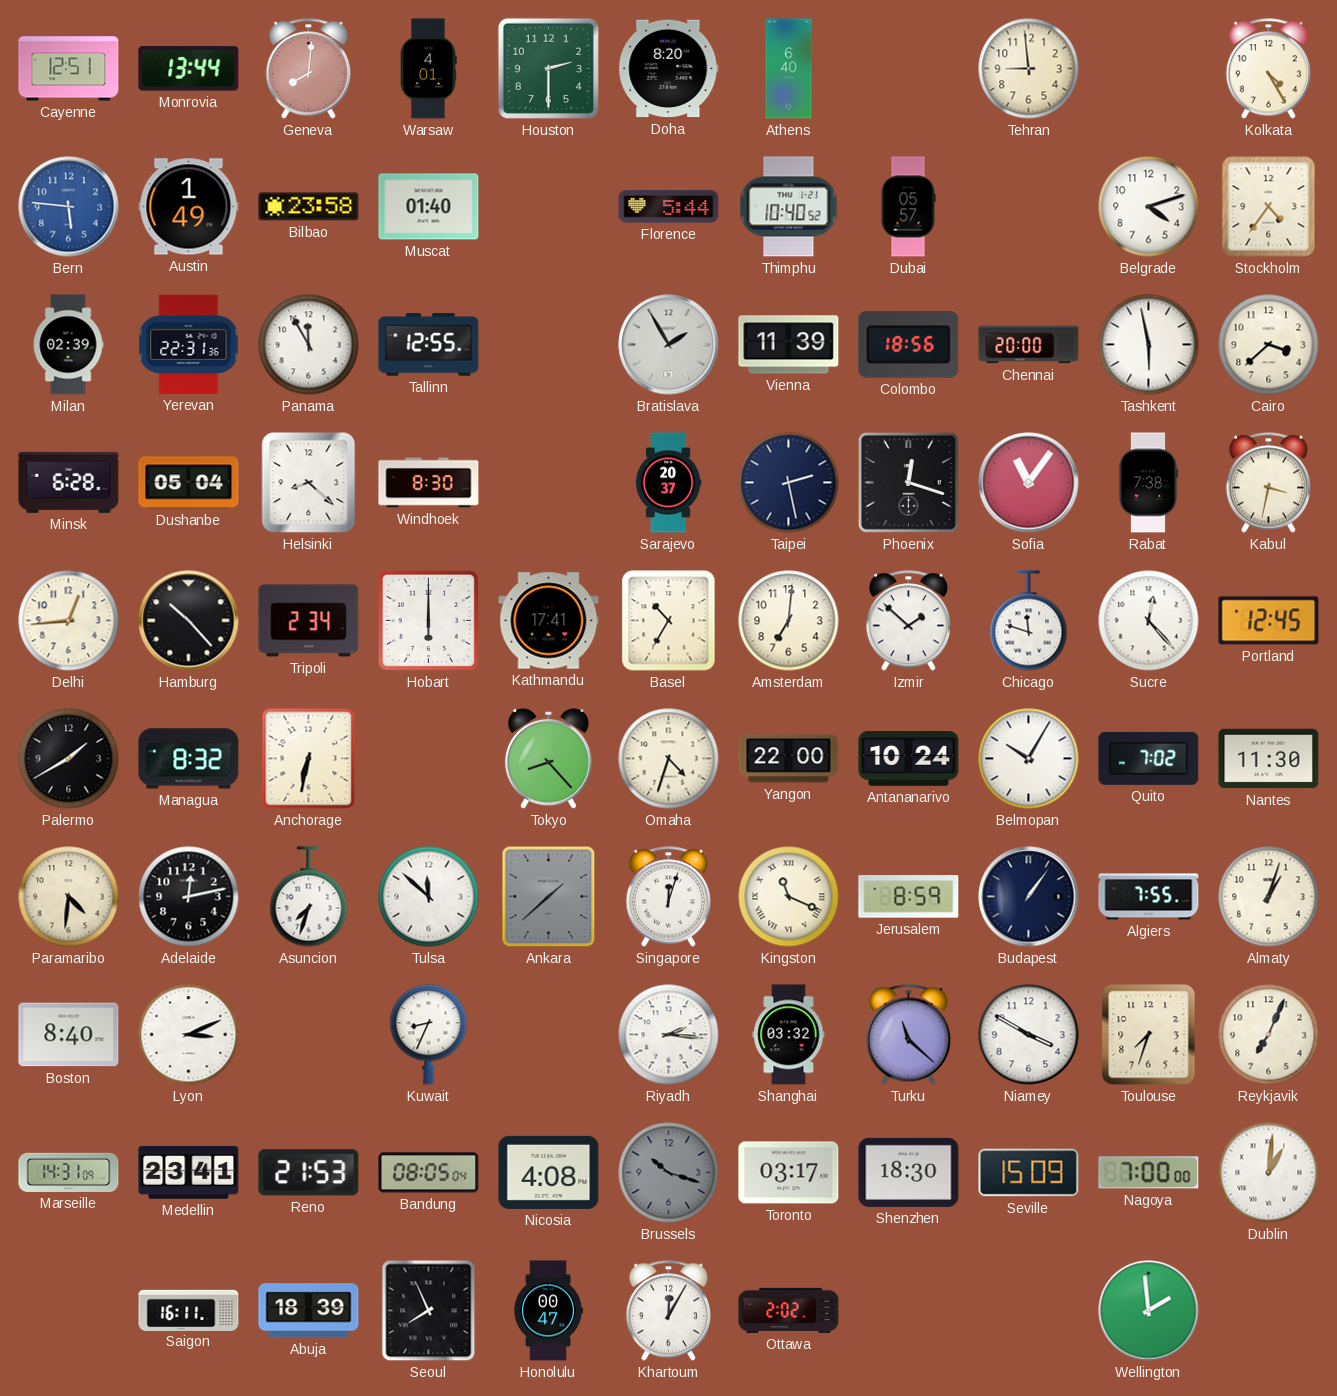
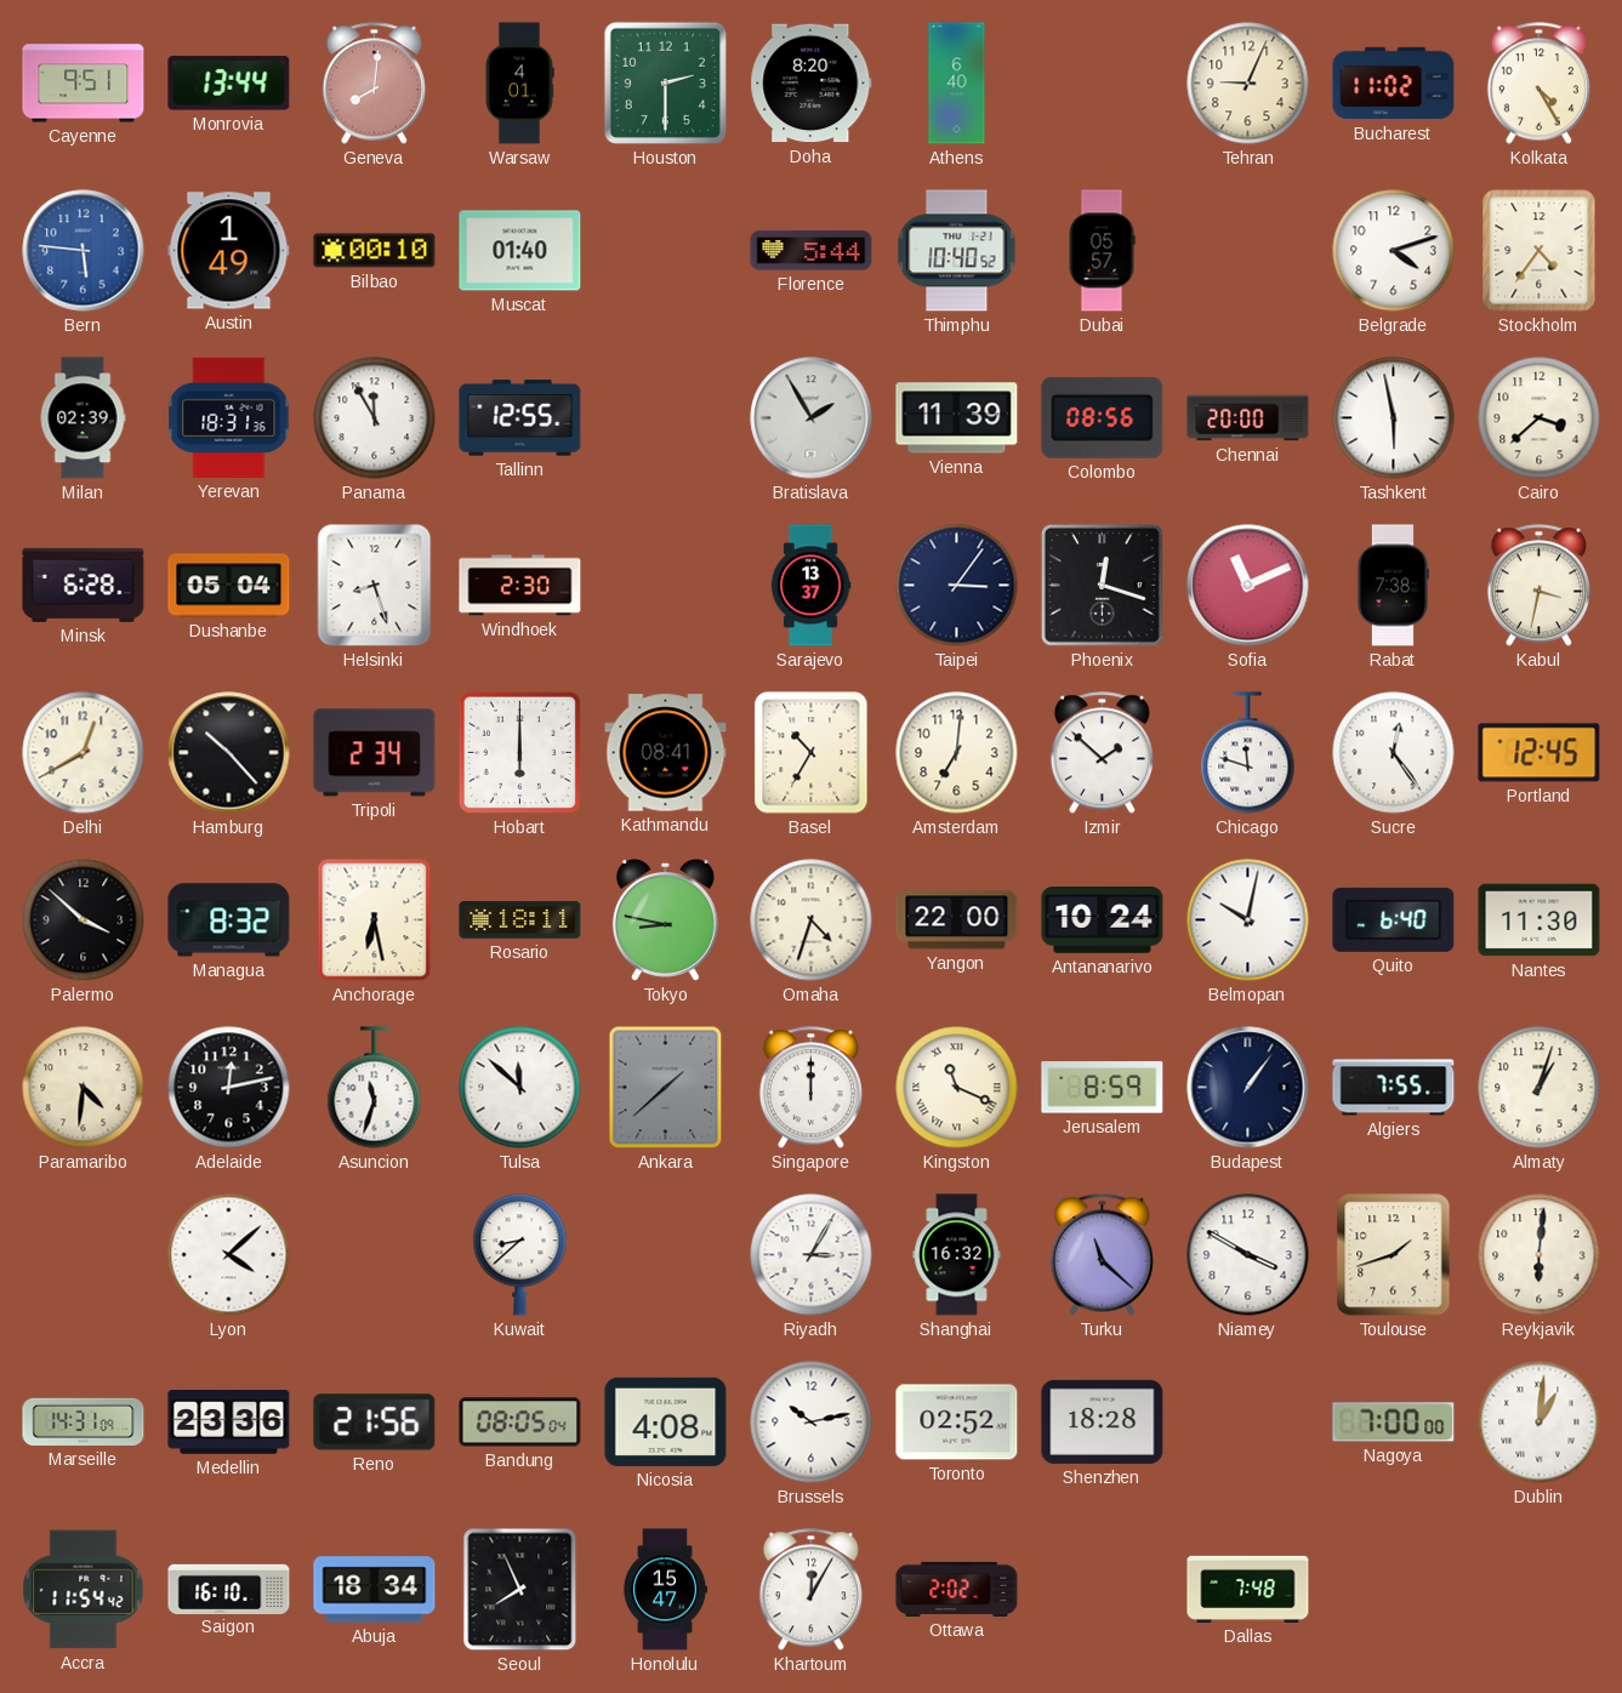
Cayenne: 12:51 -> 9:51
Tehran: 8:59 -> 9:04
Bucharest: none -> 11:02
Bilbao: 23:58 -> 00:10
Yerevan: 22:31 -> 18:31
Colombo: 18:56 -> 08:56
Helsinki: 8:22 -> 8:27
Windhoek: 8:30 -> 2:30
Sarajevo: 20:37 -> 13:37
Taipei: 2:28 -> 3:06
Sofia: 11:06 -> 11:11
Delhi: 12:44 -> 12:40
Kathmandu: 17:41 -> 08:41
Sucre: 12:23 -> 12:24
Palermo: 1:40 -> 3:52
Anchorage: 6:32 -> 6:28
Rosario: none -> 18:11
Tokyo: 8:23 -> 8:47
Belmopan: 10:05 -> 10:02
Quito: 7:02 -> 6:40
Asuncion: 7:33 -> 11:33
Singapore: 12:03 -> 12:00
Boston: 8:40 -> none
Lyon: 3:11 -> 4:08
Kuwait: 8:34 -> 8:38
Riyadh: 2:16 -> 3:05
Shanghai: 03:32 -> 16:32
Toulouse: 7:33 -> 1:42
Reykjavik: 7:04 -> 6:01
Medellin: 23:41 -> 23:36
Reno: 21:53 -> 21:56
Brussels: 10:18 -> 10:13
Brussels dial: grey -> white
Toronto: 03:17 -> 02:52
Shenzhen: 18:30 -> 18:28
Seville: 15:09 -> none
Accra: none -> 11:54
Saigon: 16:11 -> 16:10
Abuja: 18:39 -> 18:34
Honolulu: 00:47 -> 15:47
Dallas: none -> 7:48
Wellington: 1:59 -> none
